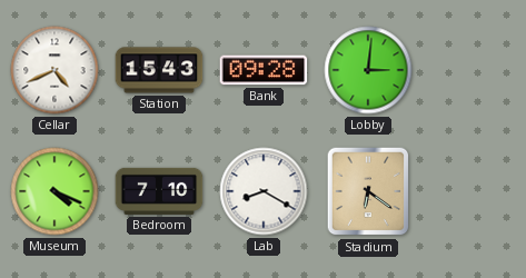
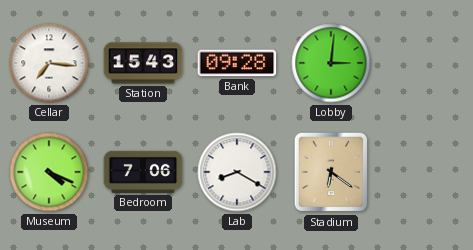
Cellar: 4:41 -> 7:16
Bedroom: 7:10 -> 7:06
